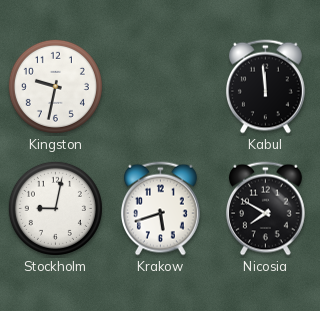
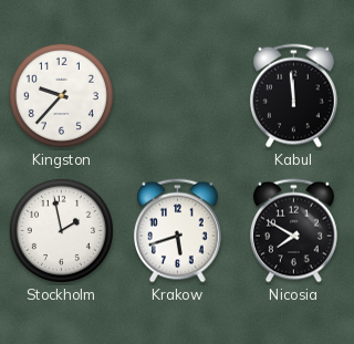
Kingston: 9:32 -> 9:37
Stockholm: 9:02 -> 1:58
